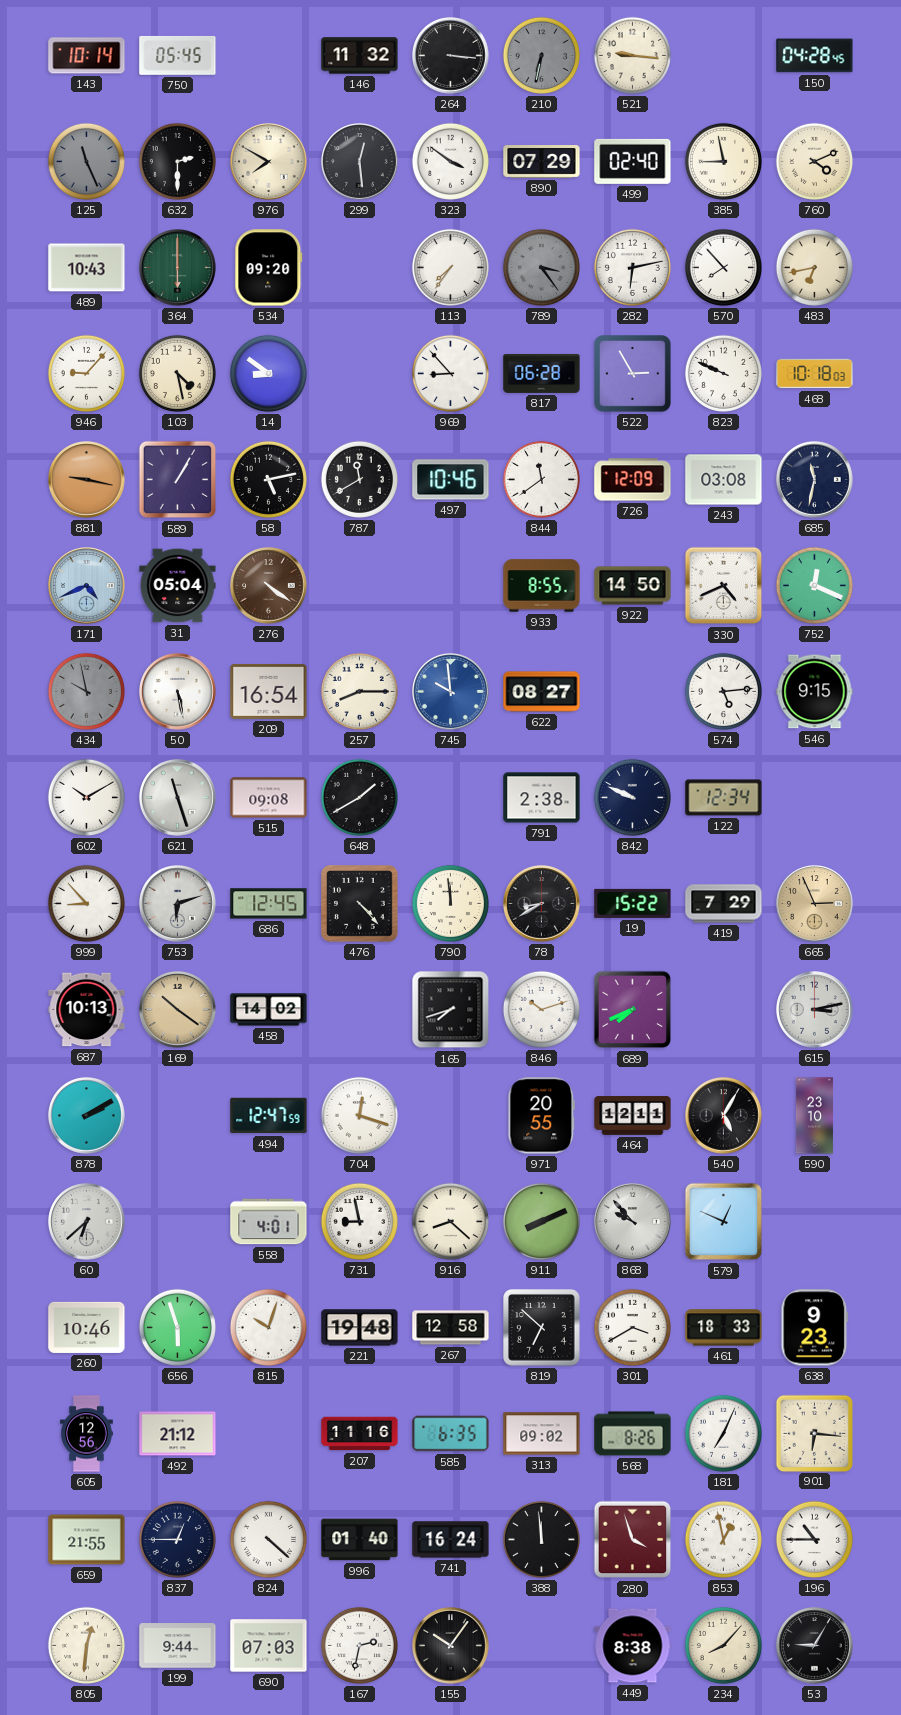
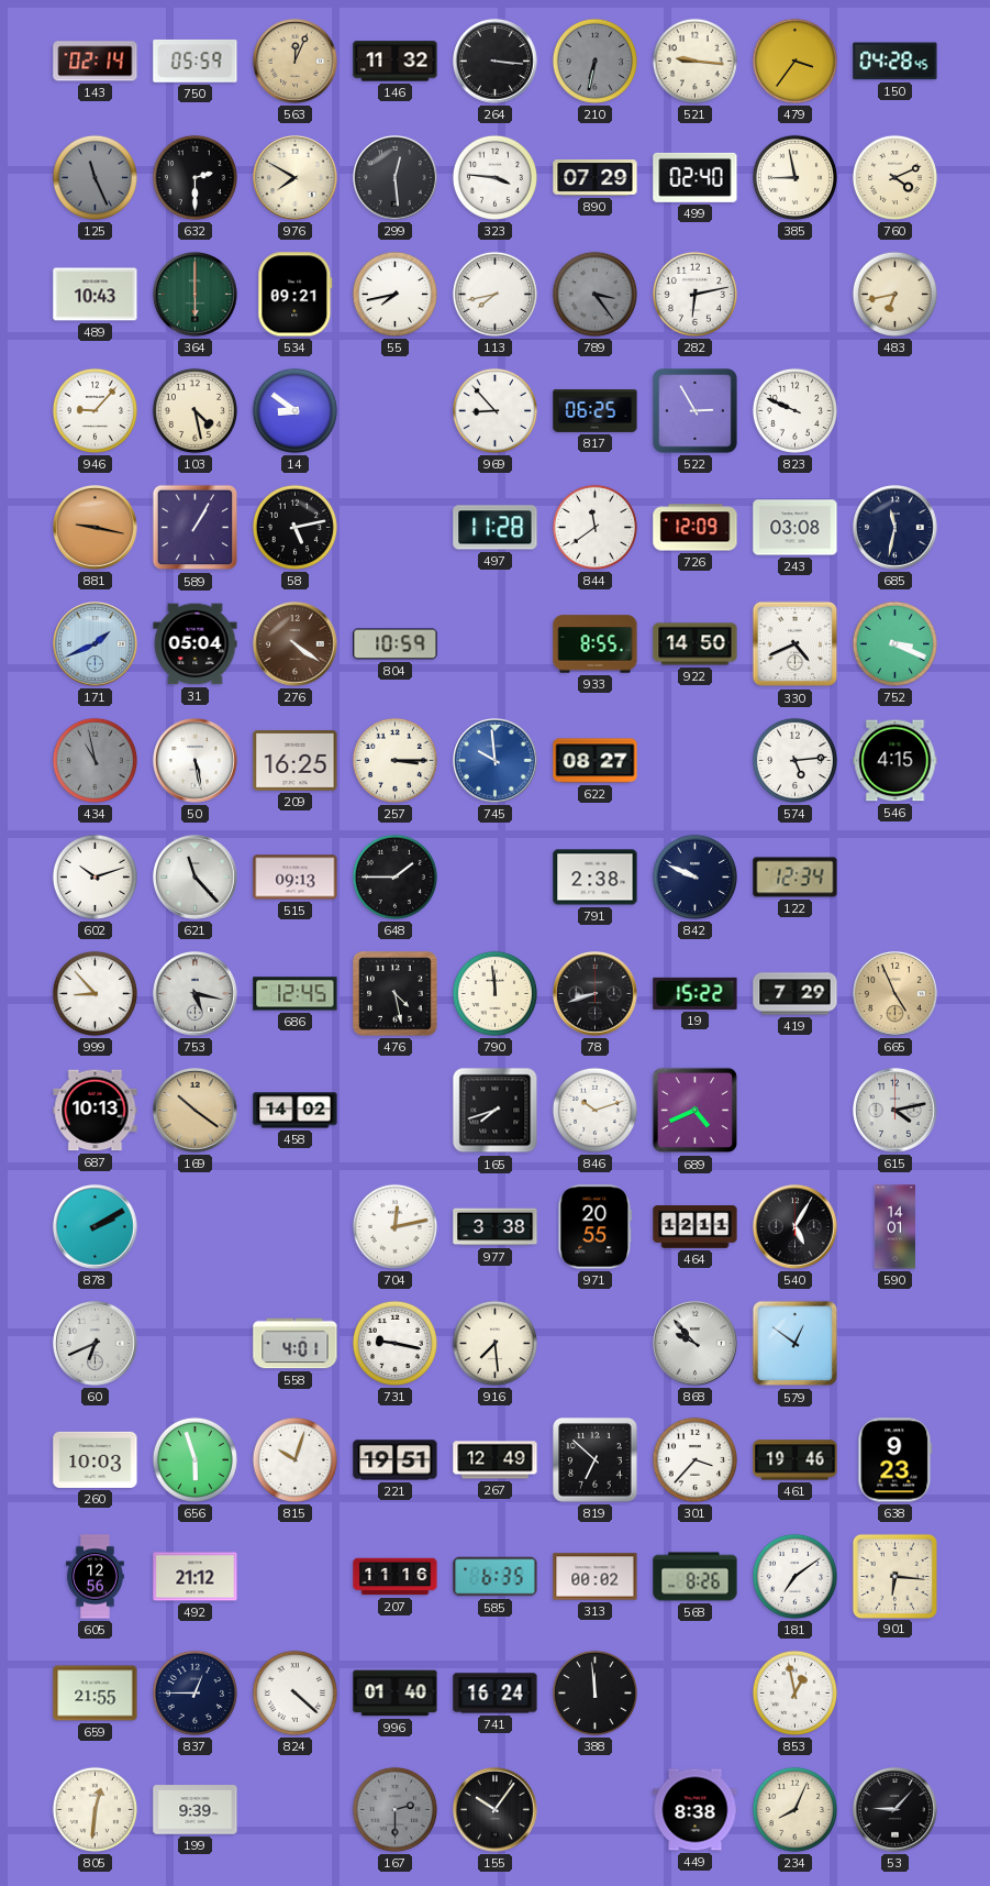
143: 10:14 -> 02:14
750: 05:45 -> 05:59
563: none -> 12:04
479: none -> 3:36
323: 3:51 -> 3:46
534: 09:20 -> 09:21
55: none -> 7:43
113: 7:36 -> 7:43
570: 7:53 -> none
817: 06:28 -> 06:25
468: 10:18 -> none
787: 11:40 -> none
497: 10:46 -> 11:28
171: 4:41 -> 1:41
804: none -> 10:59
752: 12:19 -> 3:19
434: 9:58 -> 10:58
209: 16:54 -> 16:25
257: 8:15 -> 3:15
546: 9:15 -> 4:15
602: 10:10 -> 10:12
621: 11:27 -> 11:23
515: 09:08 -> 09:13
648: 1:40 -> 1:45
753: 6:12 -> 5:17
476: 4:23 -> 4:28
78: 8:40 -> 8:42
665: 2:56 -> 4:56
689: 7:41 -> 4:41
615: 3:13 -> 4:13
494: 12:47 -> none
704: 12:18 -> 12:13
977: none -> 3:38
590: 23:10 -> 14:01
60: 6:38 -> 6:41
731: 8:58 -> 9:17
916: 8:22 -> 7:29
911: 8:11 -> none
579: 12:49 -> 12:51
260: 10:46 -> 10:03
221: 19:48 -> 19:51
267: 12:58 -> 12:49
301: 3:40 -> 3:37
461: 18:33 -> 19:46
313: 09:02 -> 00:02
181: 7:04 -> 7:09
280: 3:57 -> none
196: 10:45 -> none
199: 9:44 -> 9:39
690: 07:03 -> none
167: 2:32 -> 2:30
167 dial: white -> grey
234: 8:07 -> 8:04
53: 9:05 -> 9:07
